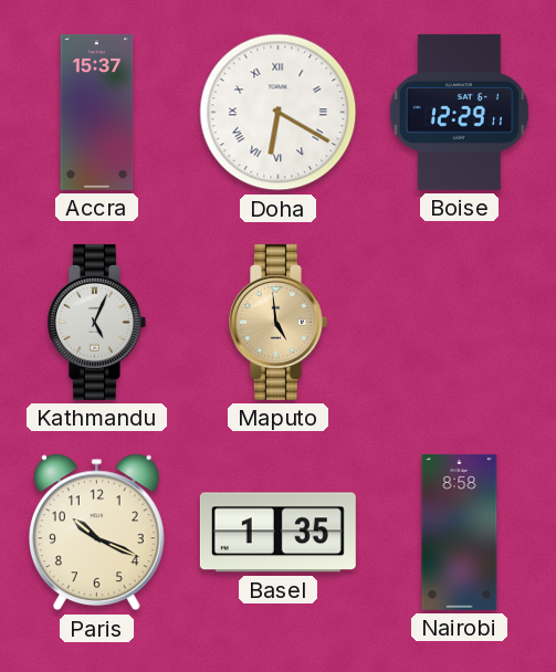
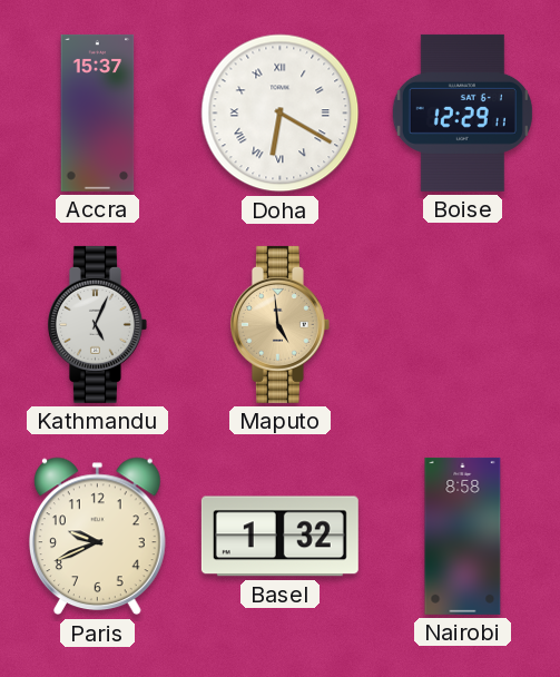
Paris: 10:19 -> 9:41
Basel: 1:35 -> 1:32
